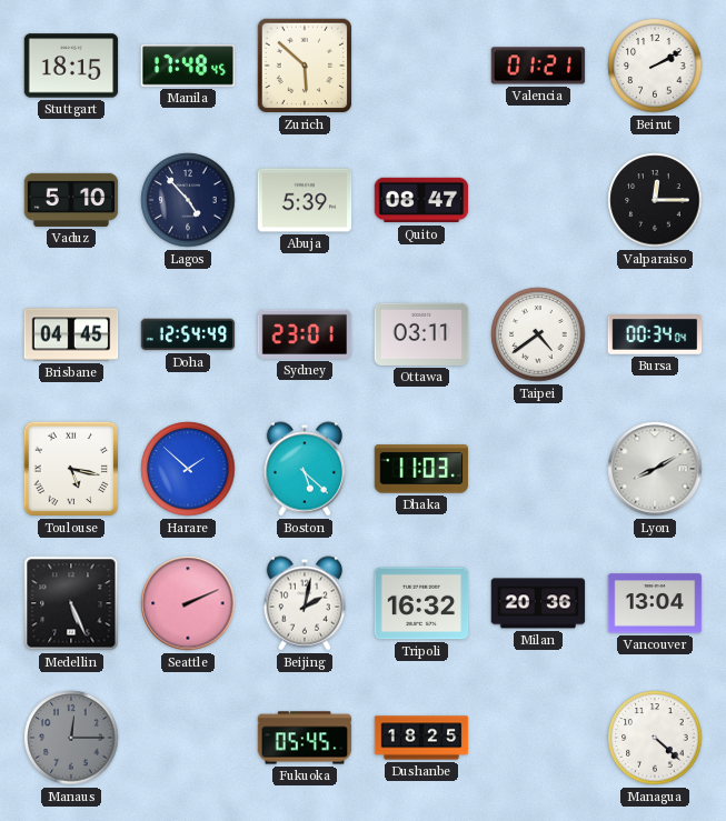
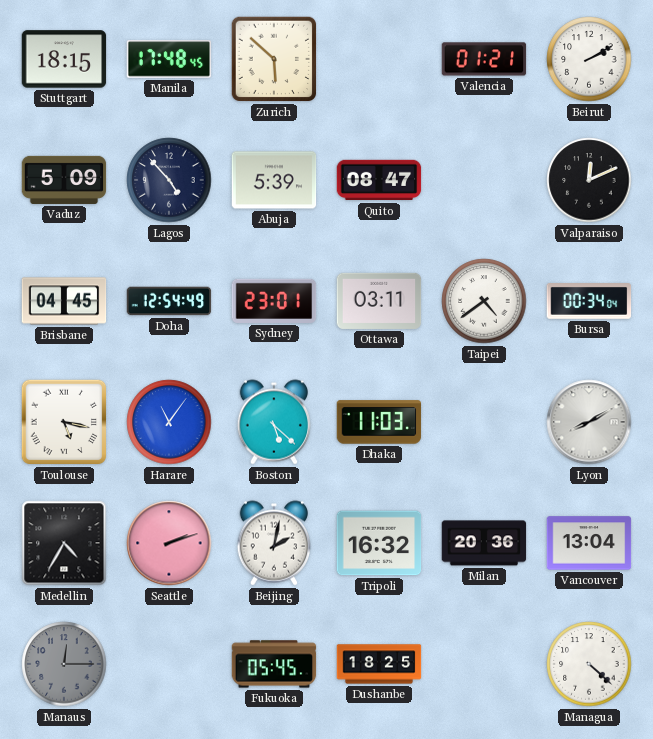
Vaduz: 5:10 -> 5:09
Valparaiso: 12:15 -> 12:11
Harare: 1:52 -> 11:06
Medellin: 5:26 -> 4:35
Seattle: 2:11 -> 2:12
